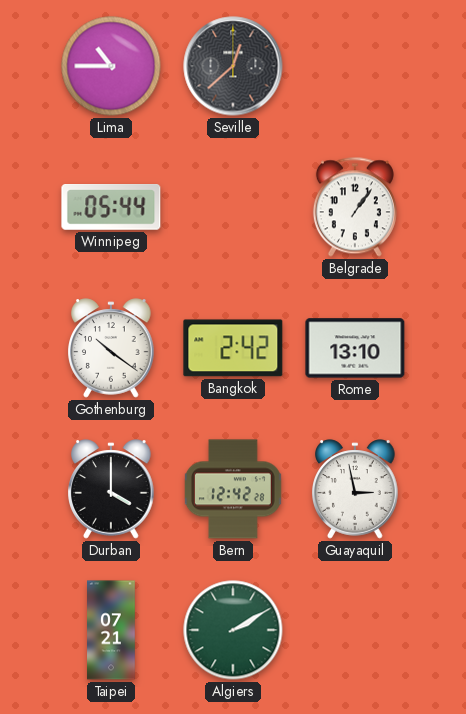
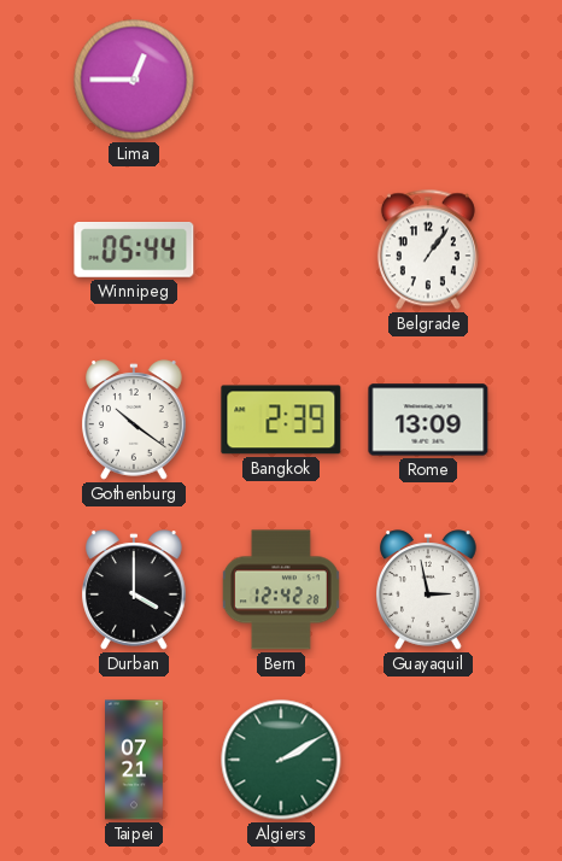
Lima: 10:45 -> 12:45
Seville: 12:38 -> none
Bangkok: 2:42 -> 2:39
Rome: 13:10 -> 13:09
